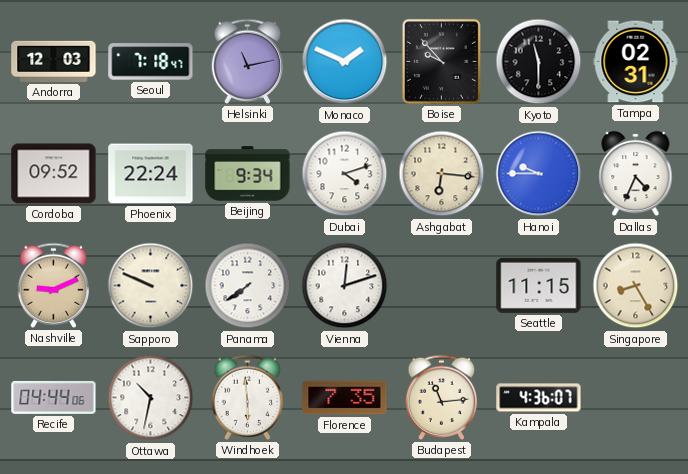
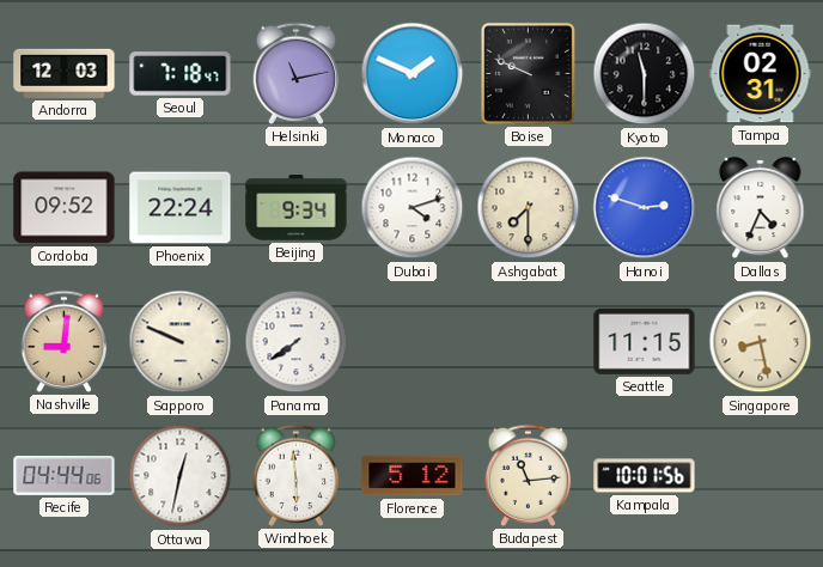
Boise: 9:53 -> 9:49
Ashgabat: 6:16 -> 7:30
Hanoi: 9:45 -> 2:48
Nashville: 9:11 -> 9:01
Vienna: 12:12 -> none
Singapore: 8:25 -> 8:28
Ottawa: 10:32 -> 12:32
Florence: 7:35 -> 5:12
Kampala: 4:36 -> 10:01
